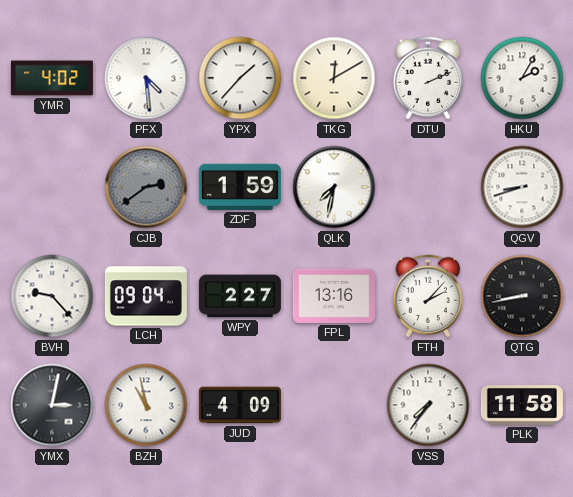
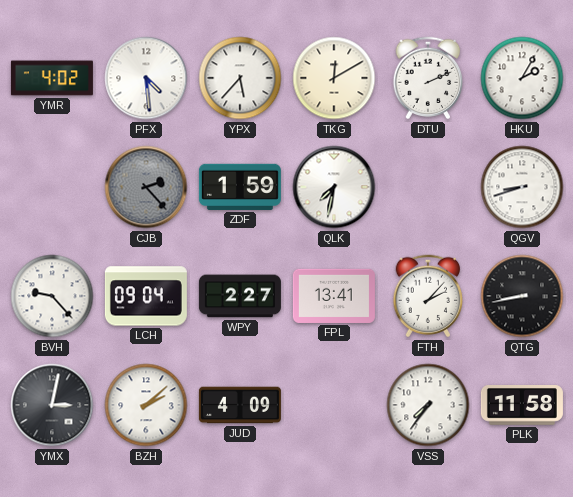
YPX: 1:37 -> 5:37
CJB: 2:39 -> 2:23
FPL: 13:16 -> 13:41
BZH: 10:58 -> 2:08
